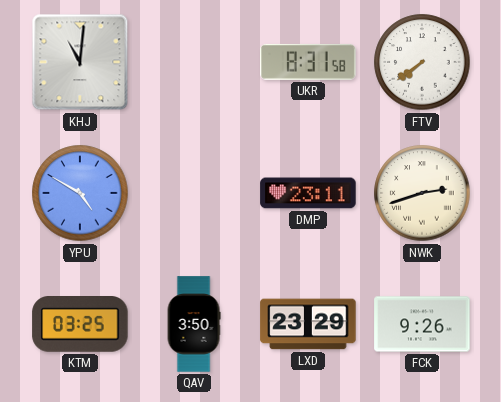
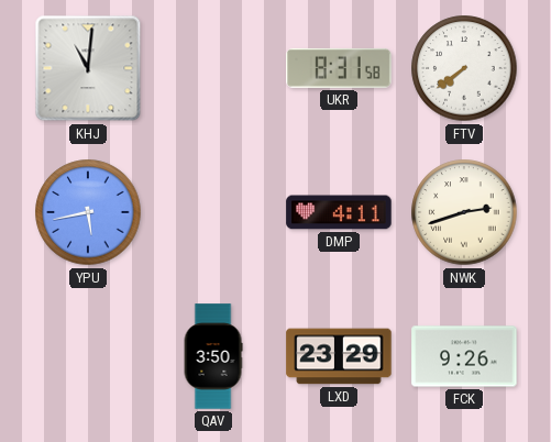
YPU: 4:50 -> 5:43
DMP: 23:11 -> 4:11
KTM: 03:25 -> none
